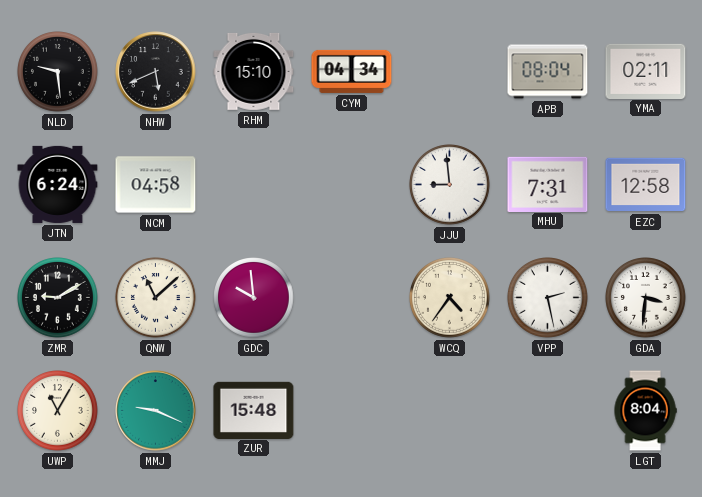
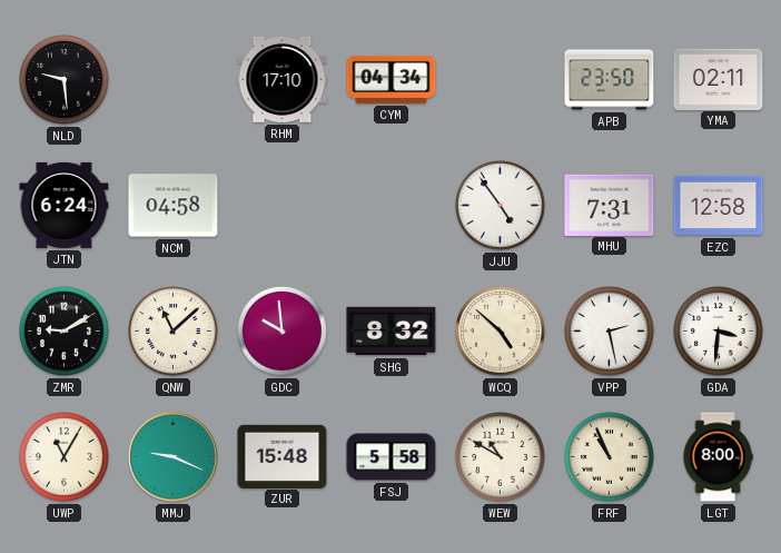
NHW: 5:41 -> none
RHM: 15:10 -> 17:10
APB: 08:04 -> 23:50
JJU: 8:59 -> 4:54
SHG: none -> 8:32
WCQ: 4:36 -> 4:52
FSJ: none -> 5:58
WEW: none -> 10:50
FRF: none -> 10:56
LGT: 8:04 -> 8:00
